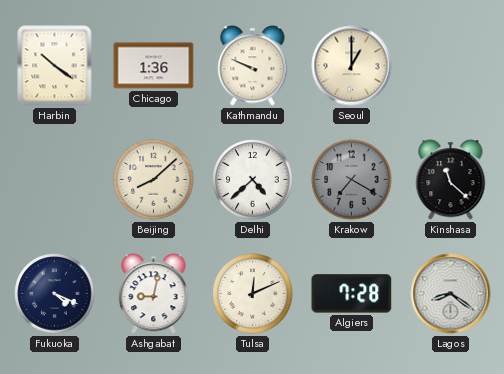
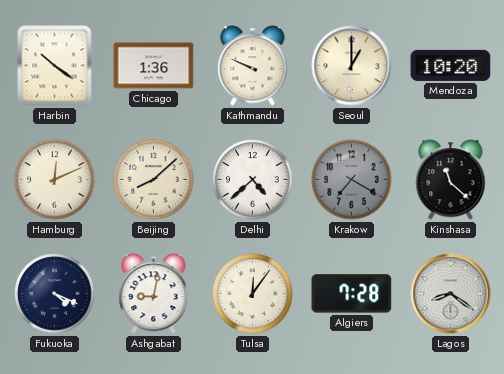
Mendoza: none -> 10:20
Hamburg: none -> 12:11
Tulsa: 12:11 -> 12:06
